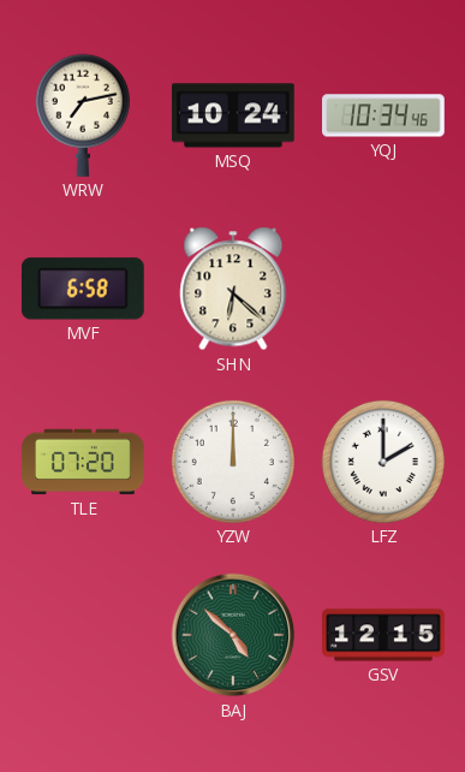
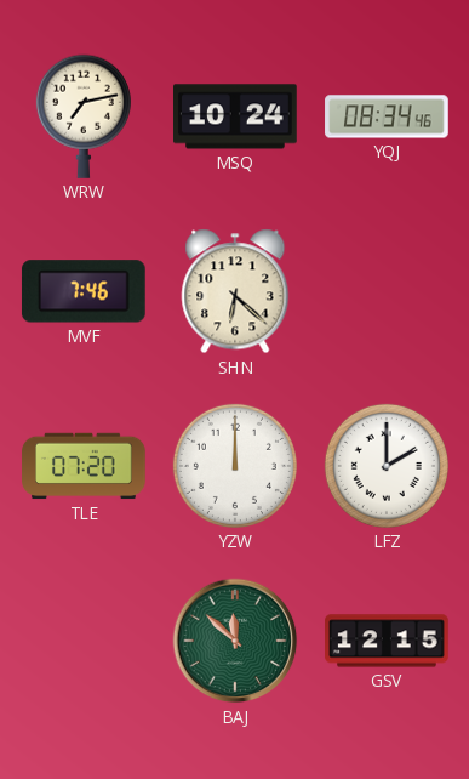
YQJ: 10:34 -> 08:34
MVF: 6:58 -> 7:46
BAJ: 4:52 -> 11:52
